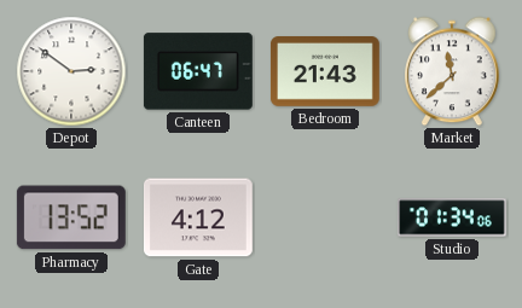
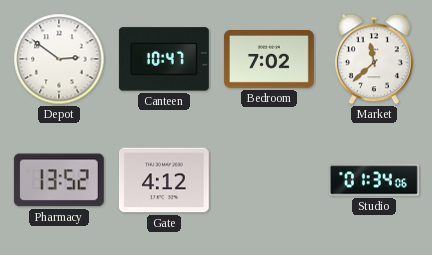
Canteen: 06:47 -> 10:47
Bedroom: 21:43 -> 7:02
